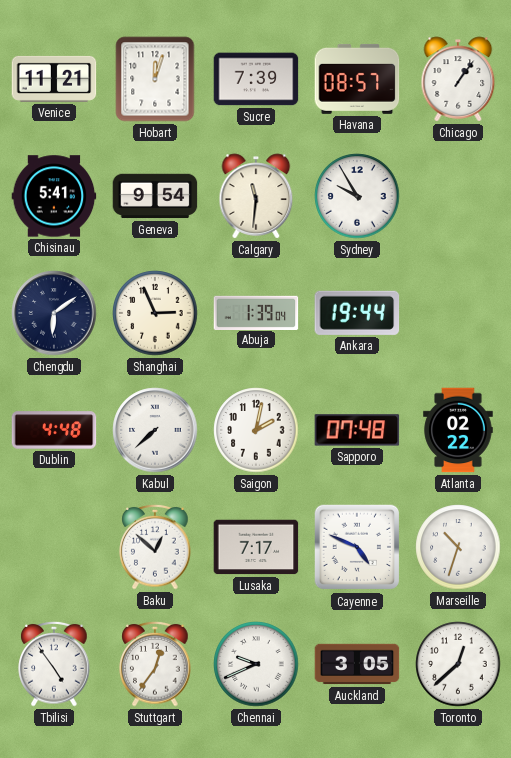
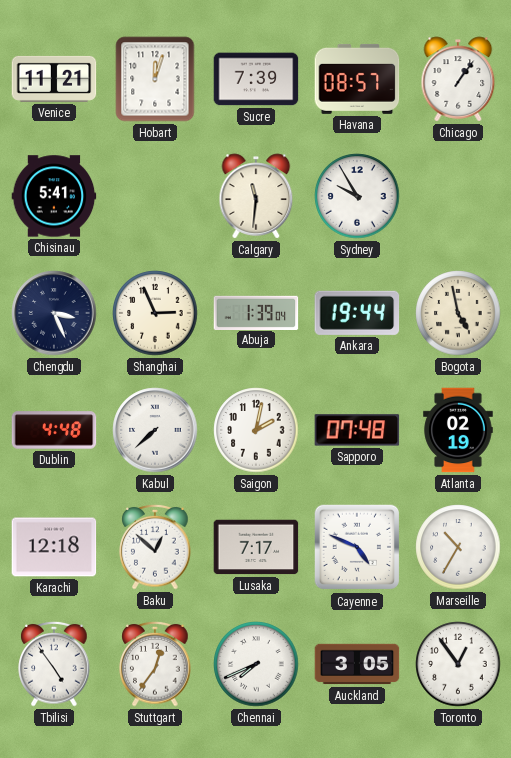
Geneva: 9:54 -> none
Chengdu: 6:09 -> 3:26
Bogota: none -> 4:58
Atlanta: 02:22 -> 02:19
Karachi: none -> 12:18
Marseille: 10:33 -> 10:35
Chennai: 9:41 -> 7:41
Toronto: 12:38 -> 12:54
